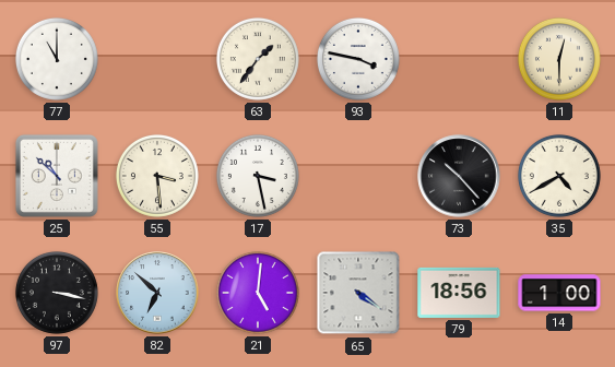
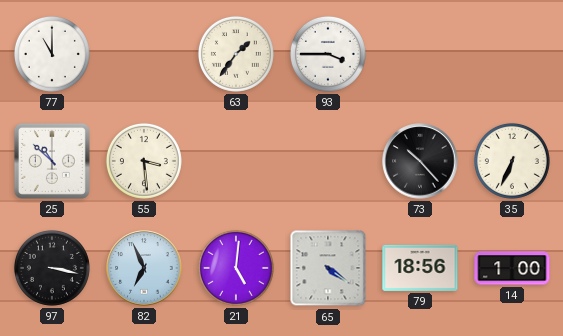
93: 3:47 -> 3:45
11: 12:30 -> none
17: 3:28 -> none
35: 4:40 -> 6:34
82: 6:52 -> 6:56
